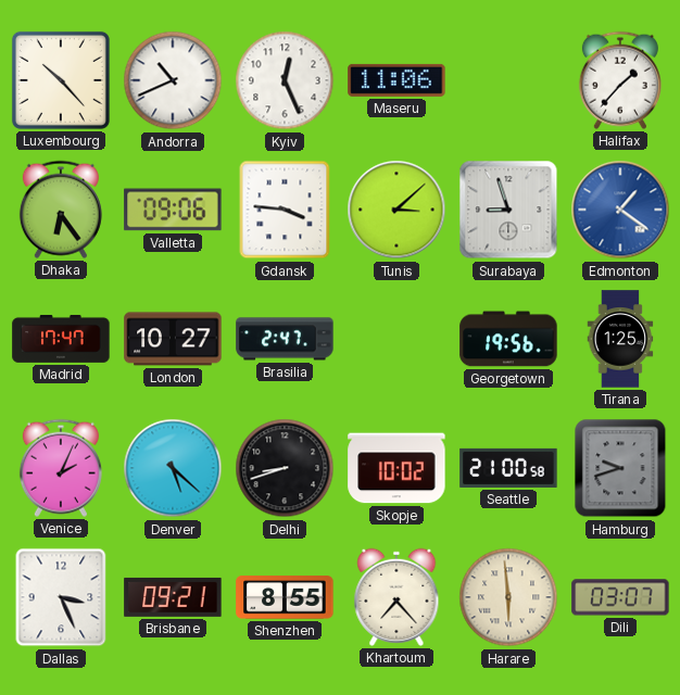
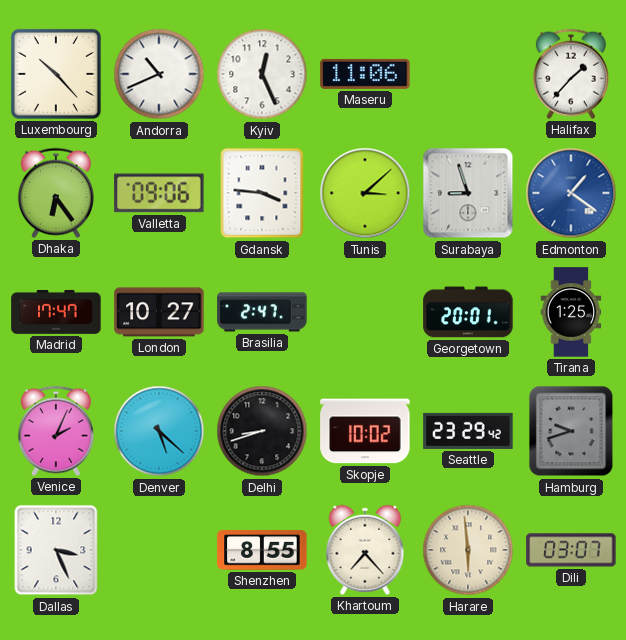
Georgetown: 19:56 -> 20:01
Seattle: 21:00 -> 23:29
Brisbane: 09:21 -> none
